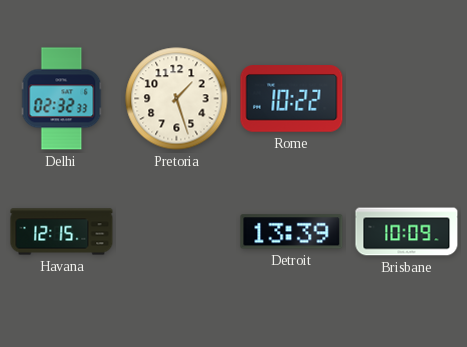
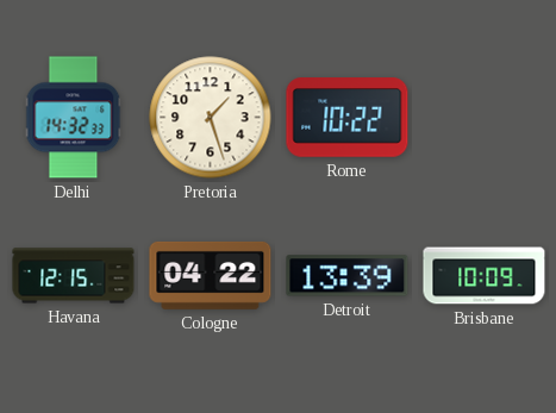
Delhi: 02:32 -> 14:32
Cologne: none -> 04:22
